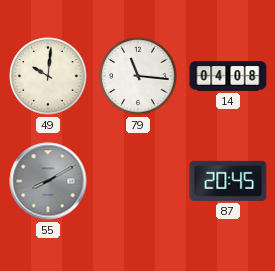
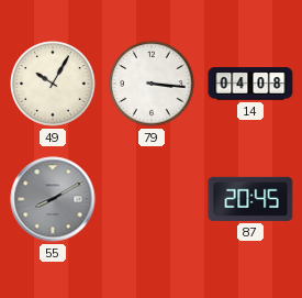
49: 10:01 -> 10:05
79: 11:16 -> 3:16
